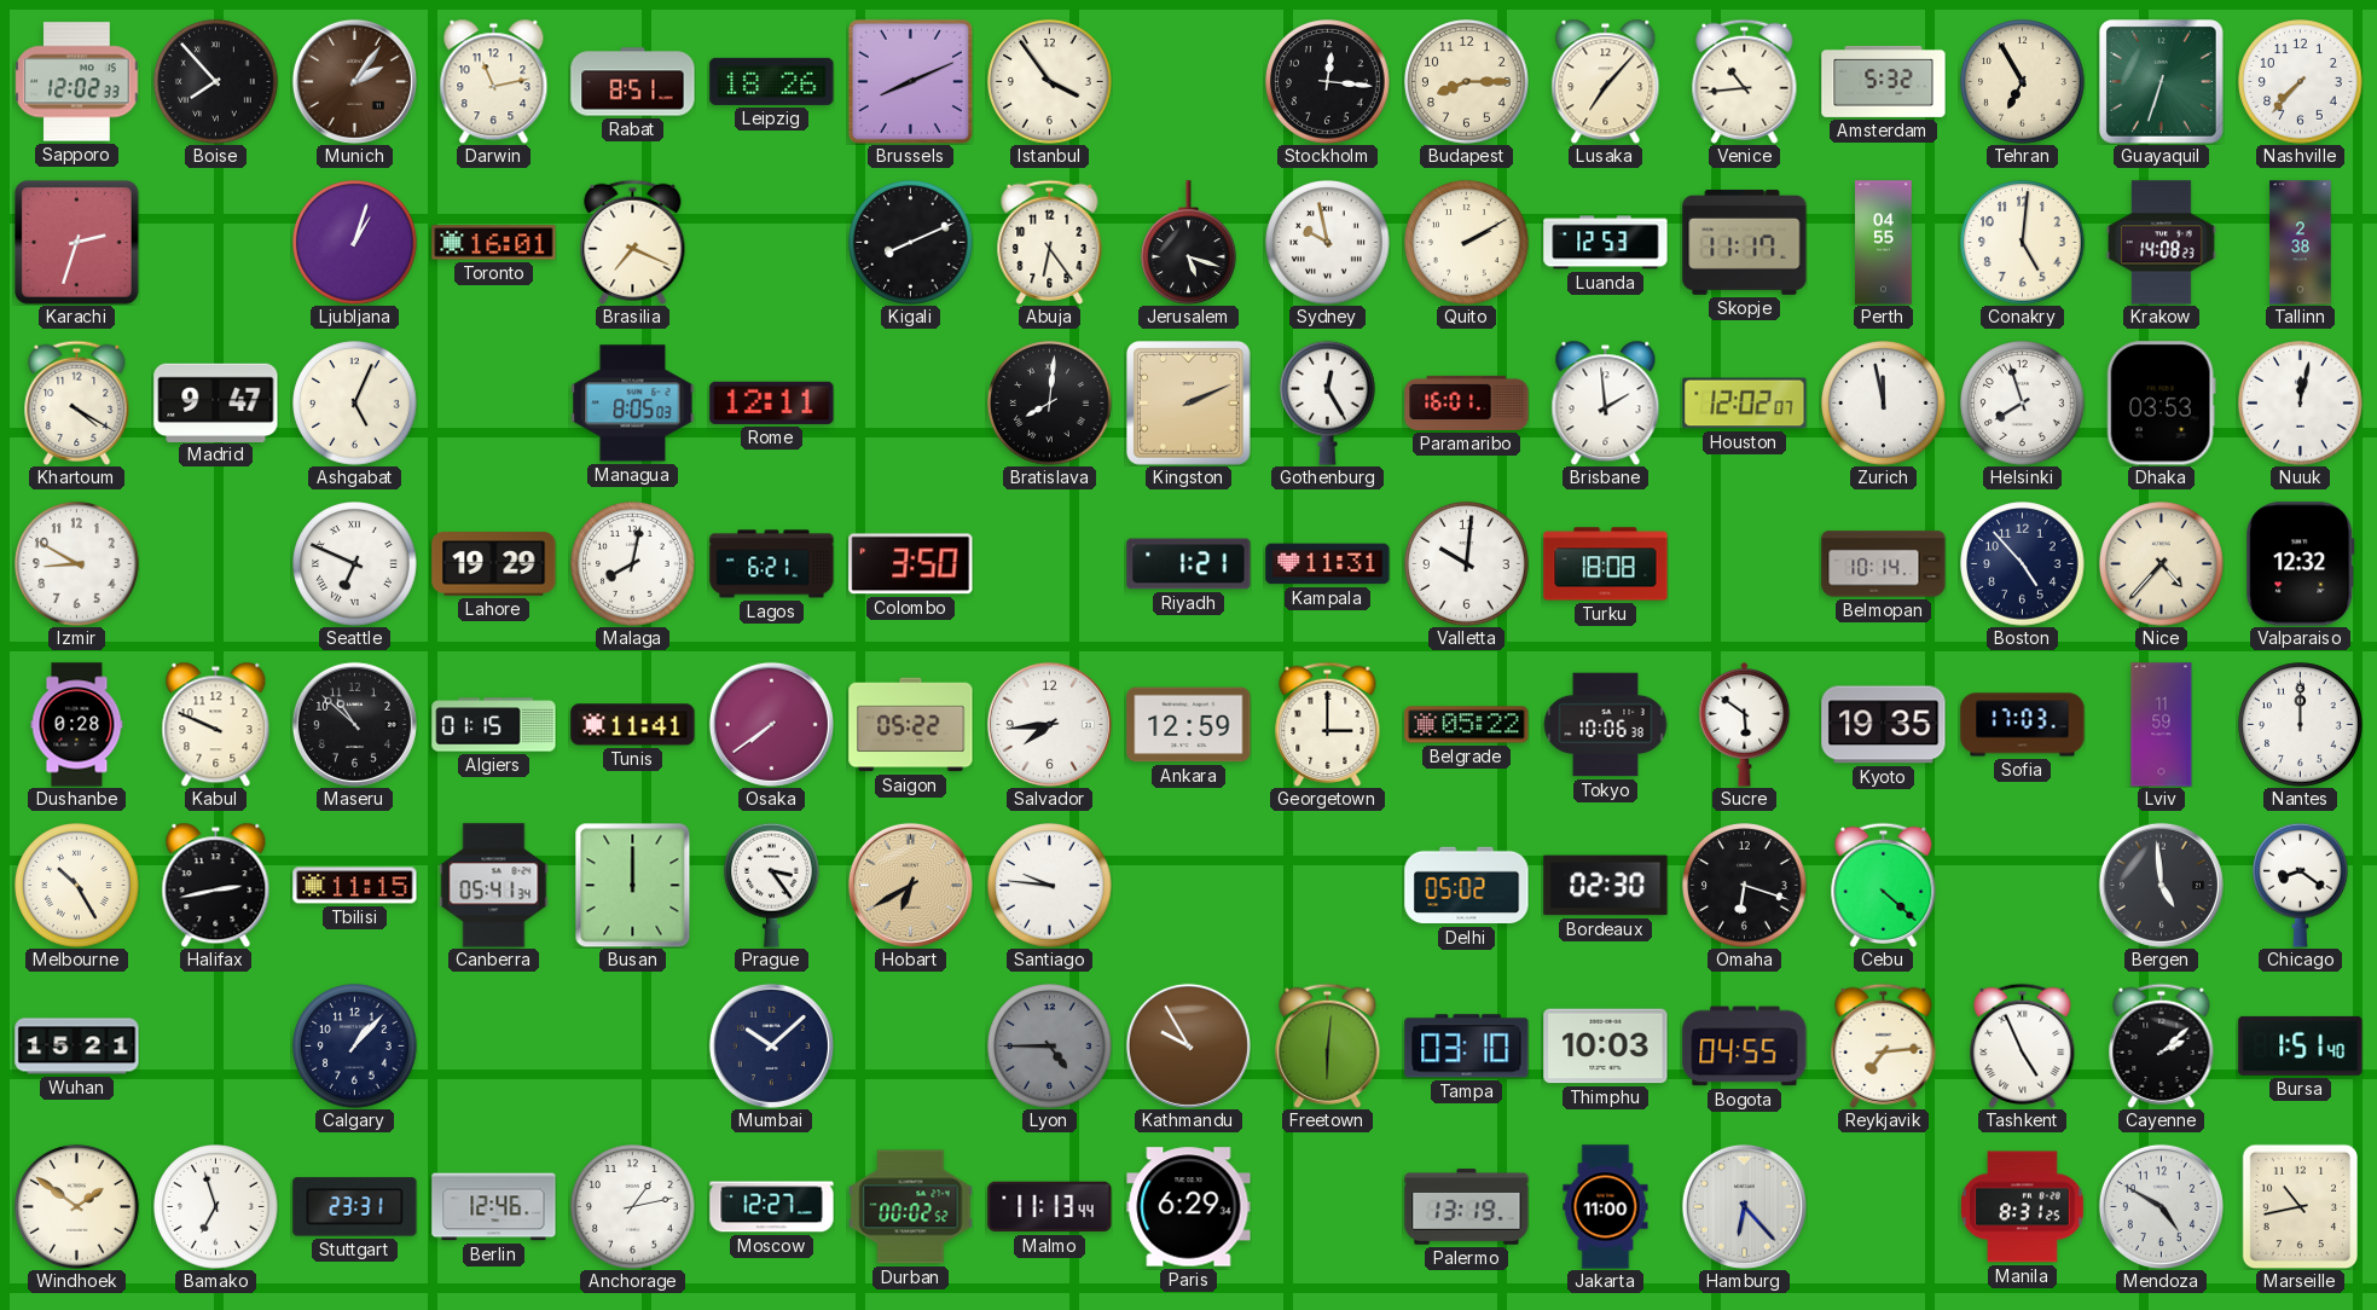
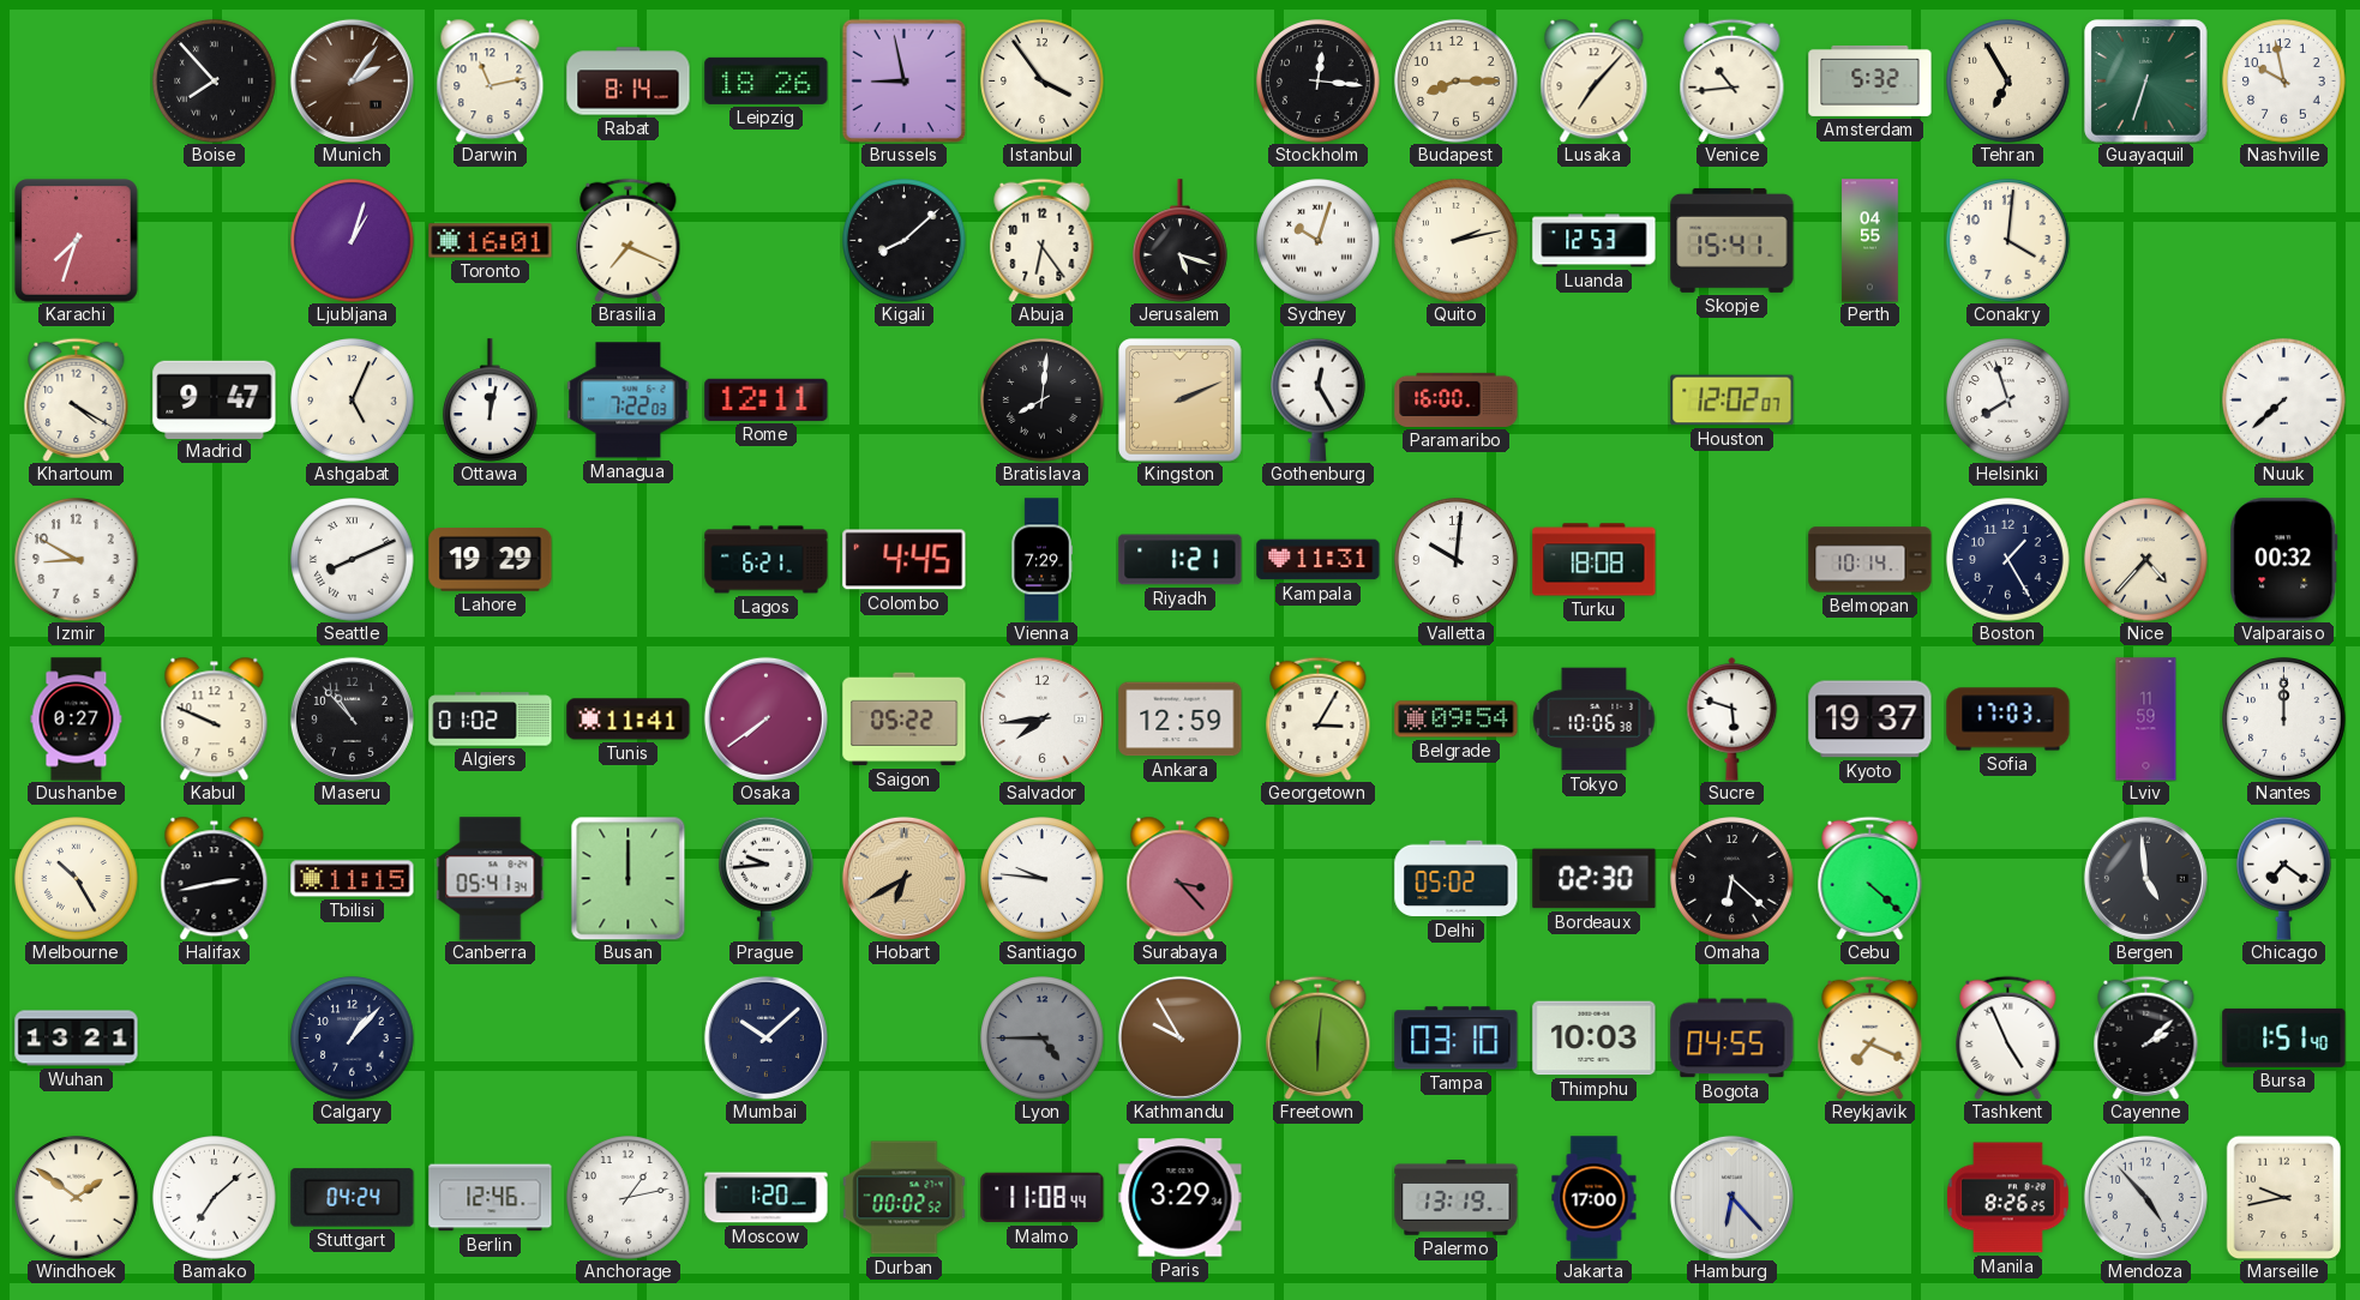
Sapporo: 12:02 -> none
Rabat: 8:51 -> 8:14
Brussels: 8:11 -> 8:58
Nashville: 7:37 -> 9:58
Karachi: 2:33 -> 7:33
Kigali: 8:11 -> 8:08
Sydney: 9:58 -> 10:03
Quito: 2:10 -> 2:13
Skopje: 11:17 -> 15:41
Conakry: 5:01 -> 4:01
Krakow: 14:08 -> none
Tallinn: 2:38 -> none
Ottawa: none -> 12:02
Managua: 8:05 -> 7:22
Paramaribo: 16:01 -> 16:00
Brisbane: 1:59 -> none
Zurich: 11:58 -> none
Dhaka: 03:53 -> none
Nuuk: 12:02 -> 7:38
Seattle: 6:49 -> 8:11
Malaga: 8:02 -> none
Colombo: 3:50 -> 4:45
Vienna: none -> 7:29
Boston: 4:53 -> 1:25
Valparaiso: 12:32 -> 00:32
Dushanbe: 0:28 -> 0:27
Maseru: 10:52 -> 10:53
Algiers: 01:15 -> 01:02
Georgetown: 3:00 -> 3:05
Belgrade: 05:22 -> 09:54
Sucre: 5:51 -> 5:48
Kyoto: 19:35 -> 19:37
Prague: 3:24 -> 9:44
Surabaya: none -> 3:23
Omaha: 6:18 -> 6:22
Chicago: 8:21 -> 7:21
Wuhan: 15:21 -> 13:21
Reykjavik: 7:14 -> 7:19
Bamako: 6:57 -> 7:08
Stuttgart: 23:31 -> 04:24
Moscow: 12:27 -> 1:20
Malmo: 11:13 -> 11:08
Paris: 6:29 -> 3:29
Jakarta: 11:00 -> 17:00
Manila: 8:31 -> 8:26
Mendoza: 4:50 -> 4:53
Marseille: 10:43 -> 9:43
